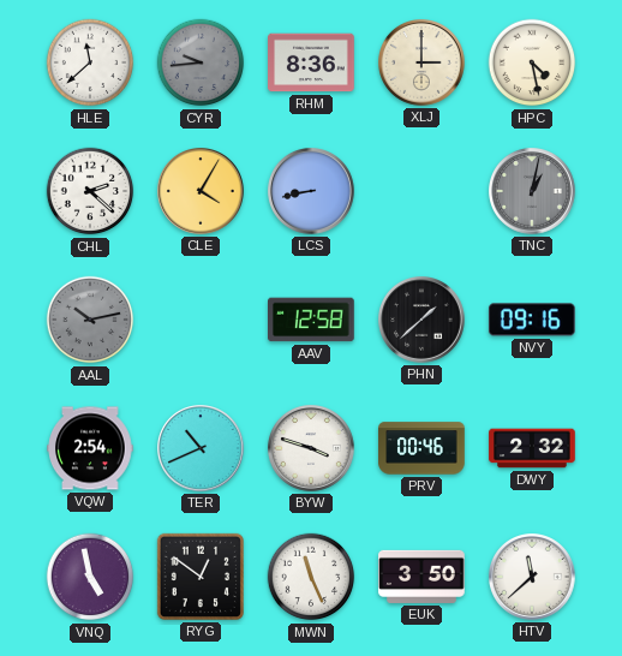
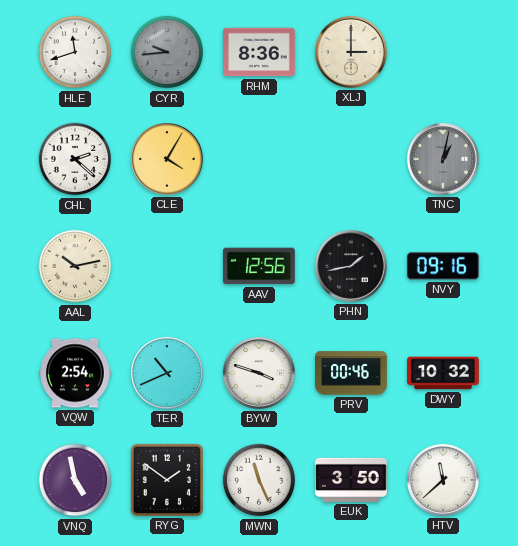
HLE: 11:38 -> 11:42
HPC: 4:28 -> none
LCS: 8:43 -> none
AAL dial: grey -> cream
AAV: 12:58 -> 12:56
PHN: 1:38 -> 1:43
DWY: 2:32 -> 10:32
RYG: 12:51 -> 1:51
